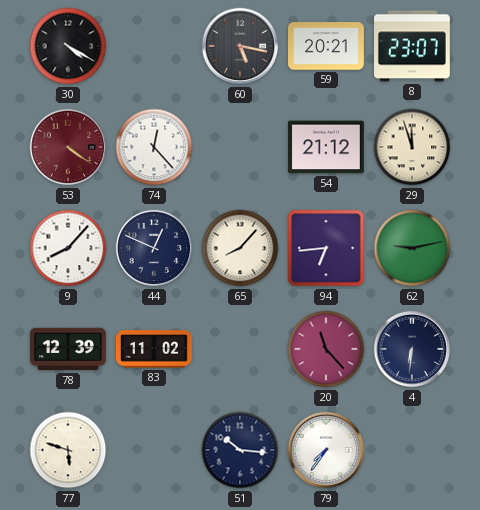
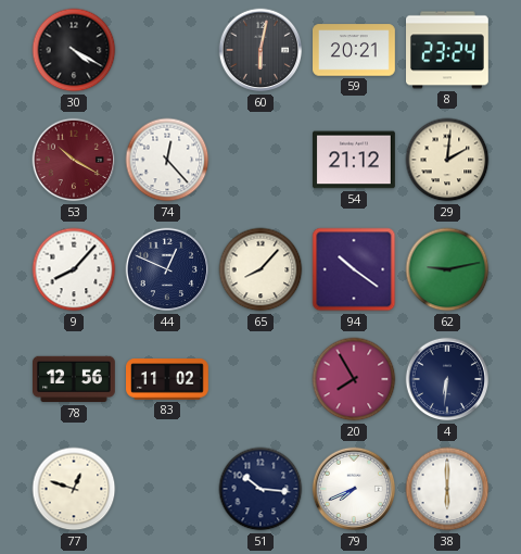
60: 5:17 -> 6:02
8: 23:07 -> 23:24
53: 4:21 -> 10:20
29: 11:57 -> 2:01
94: 6:44 -> 10:21
78: 12:39 -> 12:56
20: 11:23 -> 7:55
77: 5:48 -> 12:48
79: 7:36 -> 7:41
38: none -> 6:00
